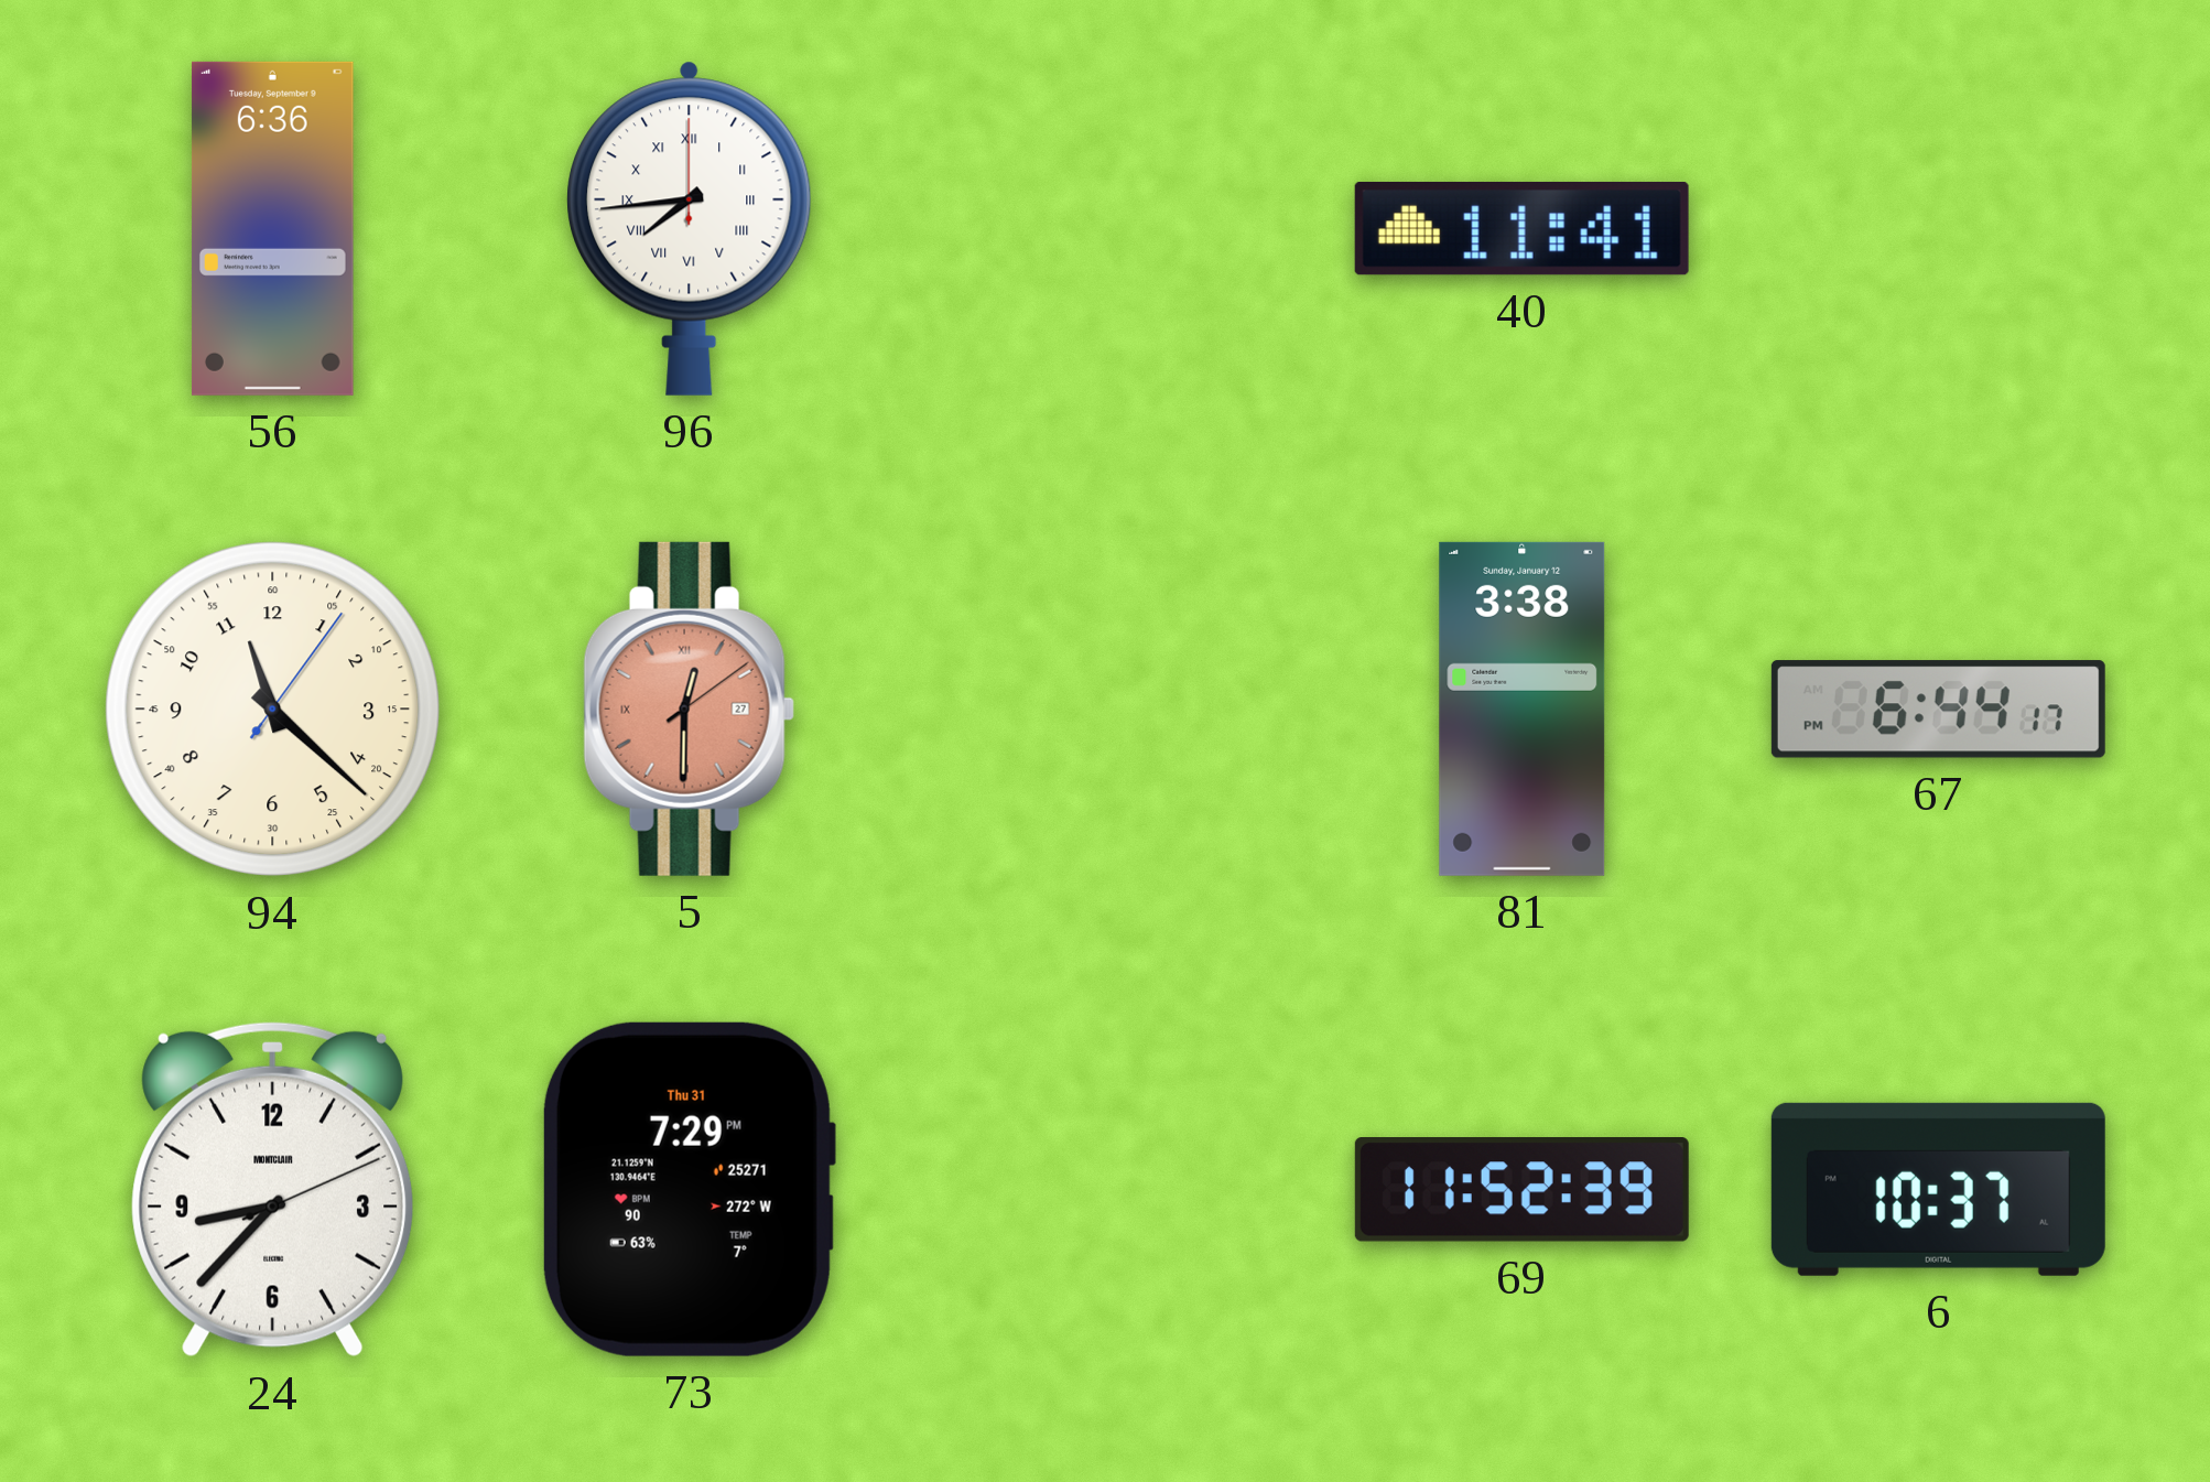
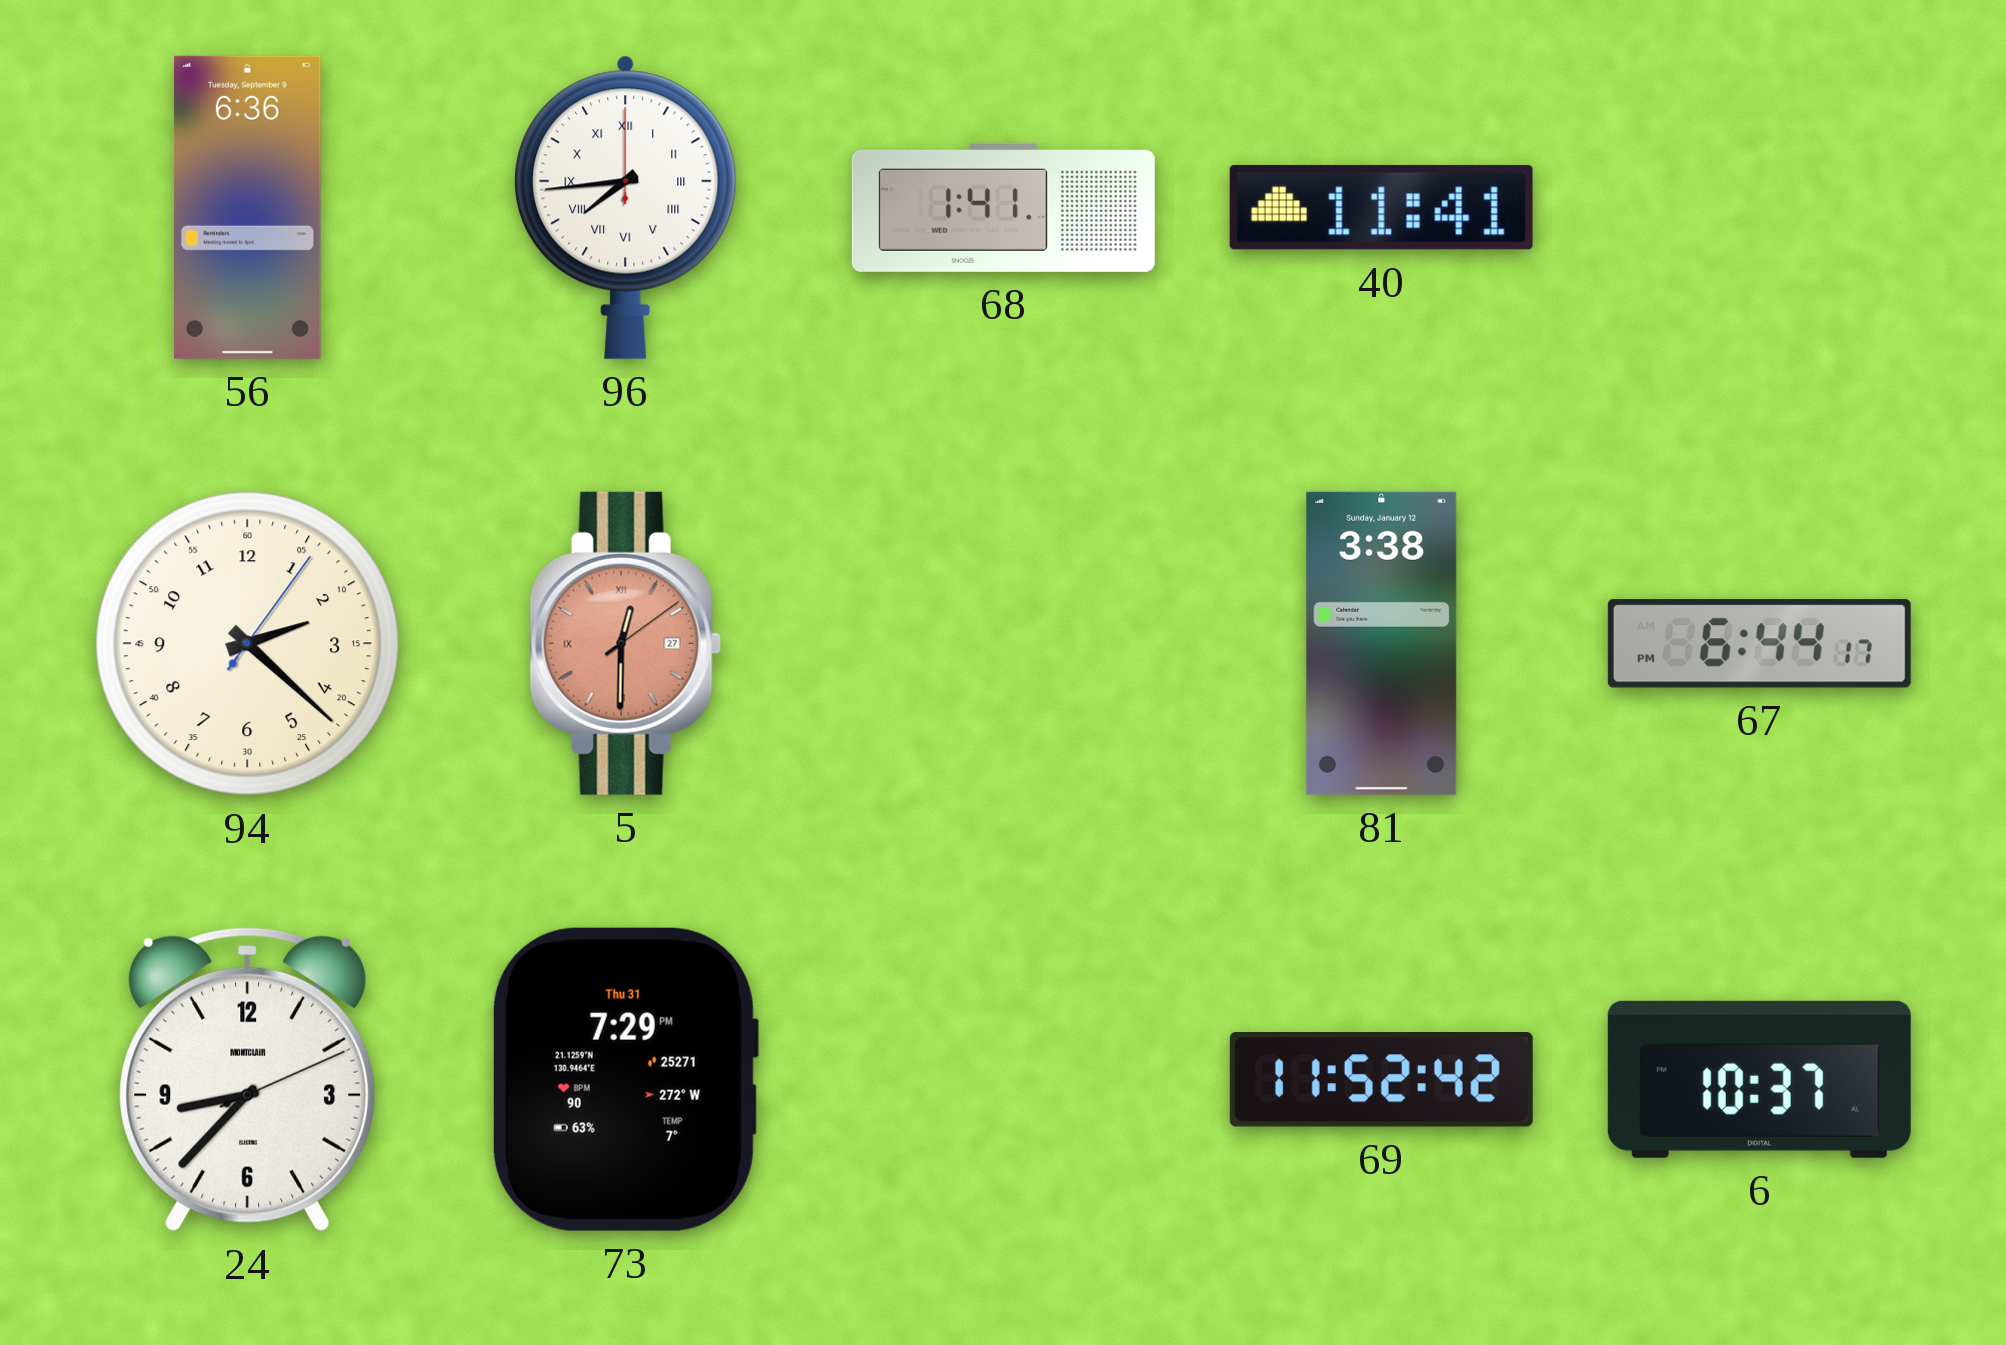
68: none -> 1:41
94: 11:22 -> 2:22
69: 11:52:39 -> 11:52:42
